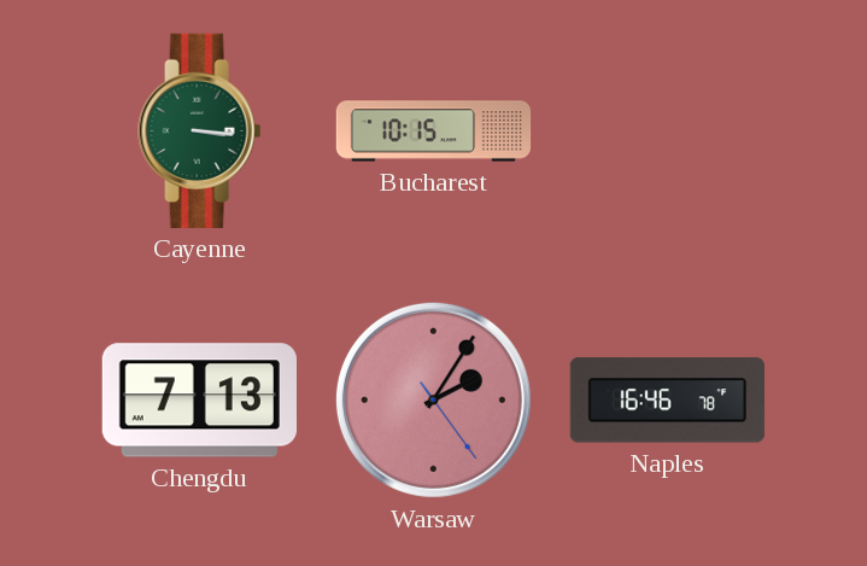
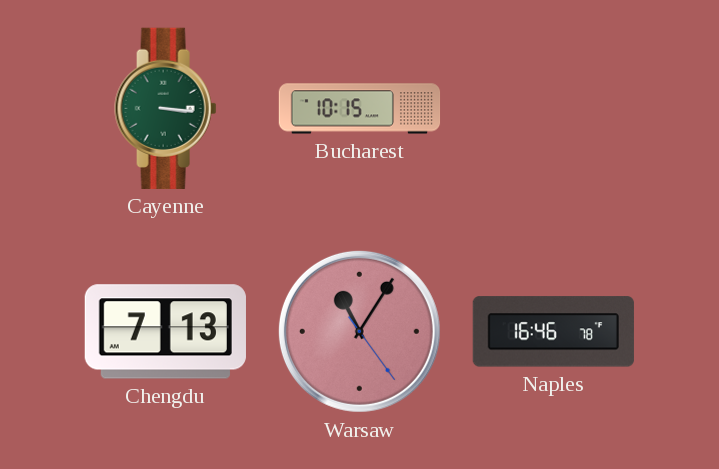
Warsaw: 2:05 -> 11:05
